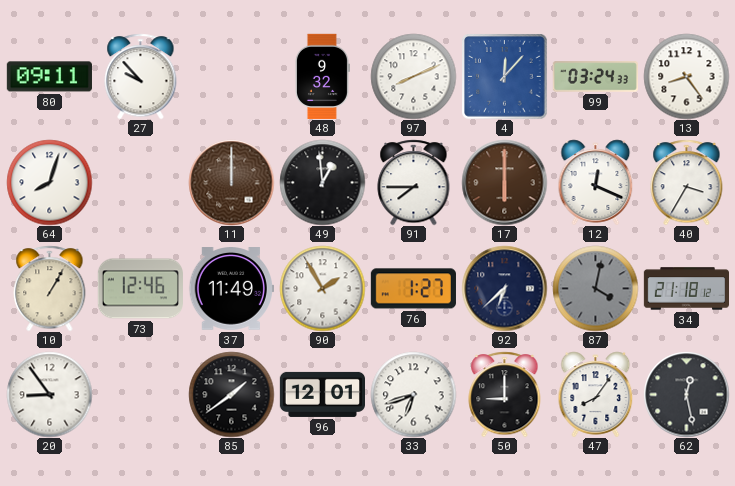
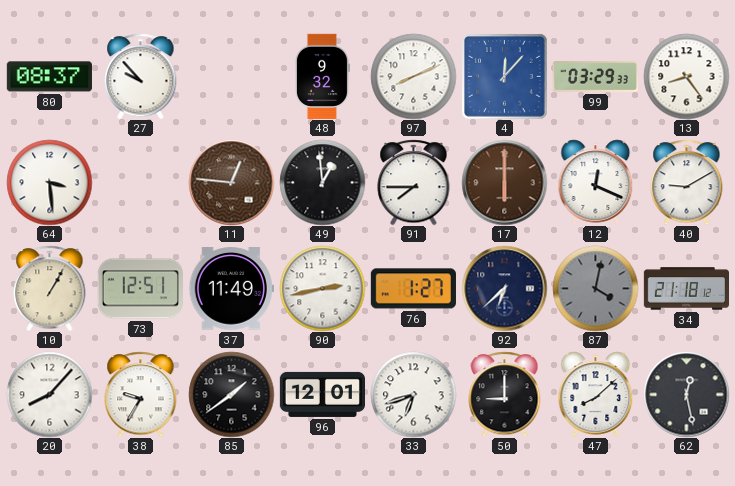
80: 09:11 -> 08:37
99: 03:24 -> 03:29
64: 8:03 -> 3:29
11: 12:00 -> 12:46
40: 3:35 -> 9:10
73: 12:46 -> 12:51
90: 1:55 -> 2:43
20: 8:54 -> 8:07
38: none -> 9:35
47: 8:06 -> 8:08
